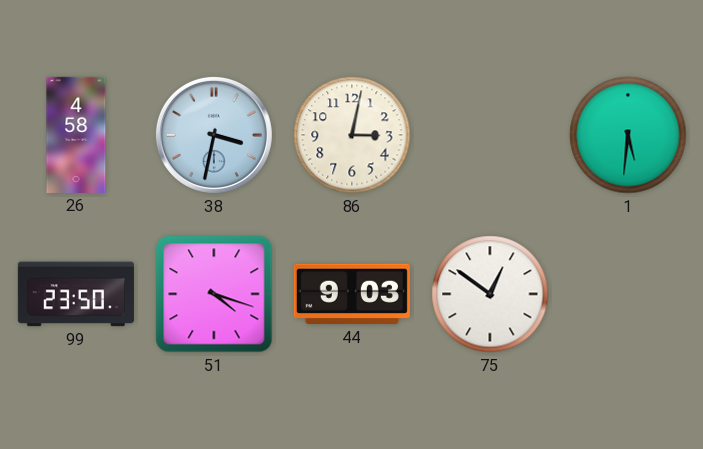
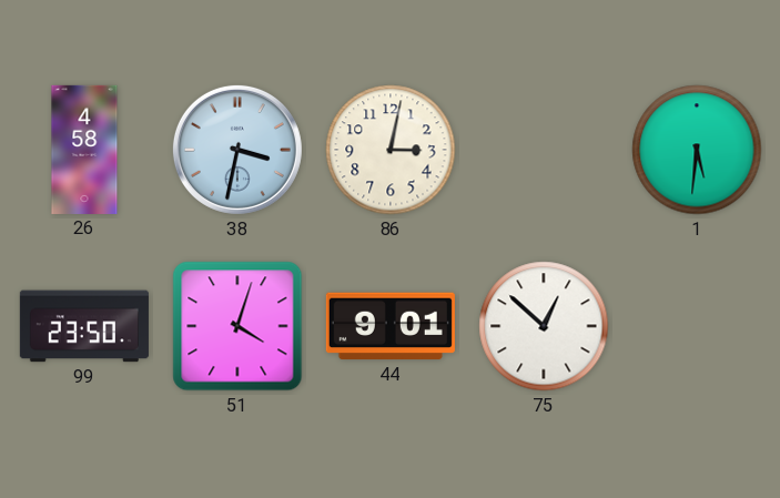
51: 4:18 -> 4:03
44: 9:03 -> 9:01
75: 12:51 -> 12:52
